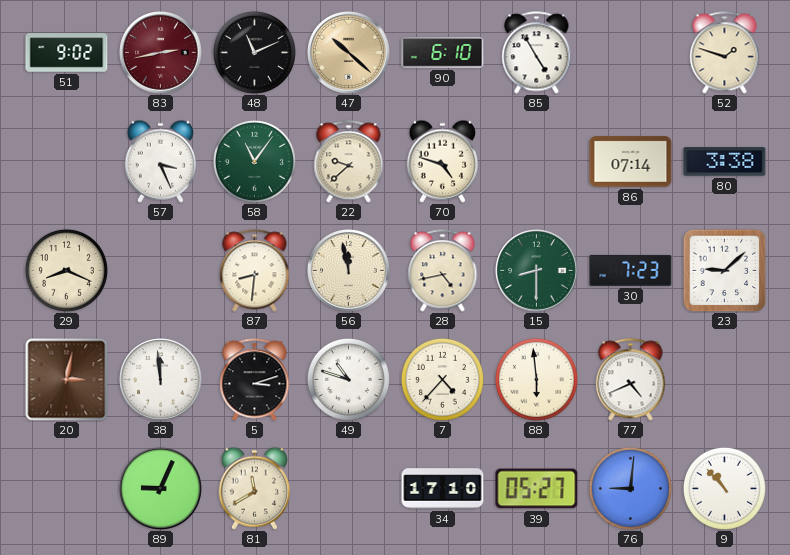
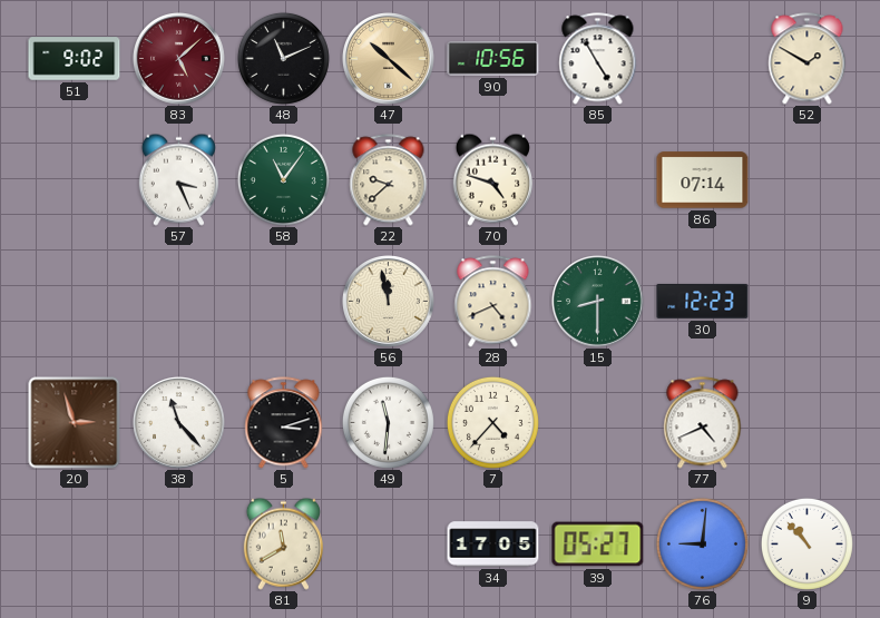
83: 2:43 -> 5:08
90: 6:10 -> 10:56
52: 1:48 -> 1:50
80: 3:38 -> none
29: 8:19 -> none
87: 8:31 -> none
28: 4:43 -> 4:41
30: 7:23 -> 12:23
23: 9:08 -> none
20: 3:02 -> 2:57
38: 11:59 -> 11:23
49: 10:48 -> 11:31
88: 5:59 -> none
89: 9:04 -> none
34: 17:10 -> 17:05
